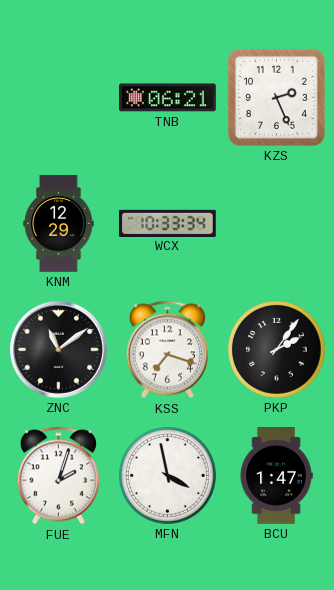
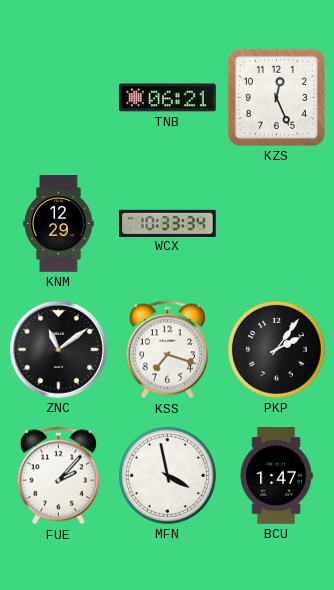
KZS: 2:26 -> 12:26
FUE: 2:03 -> 2:07
